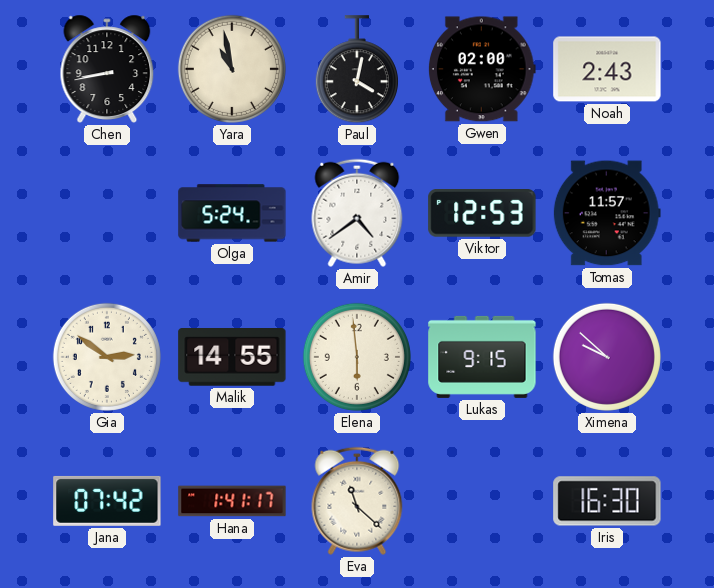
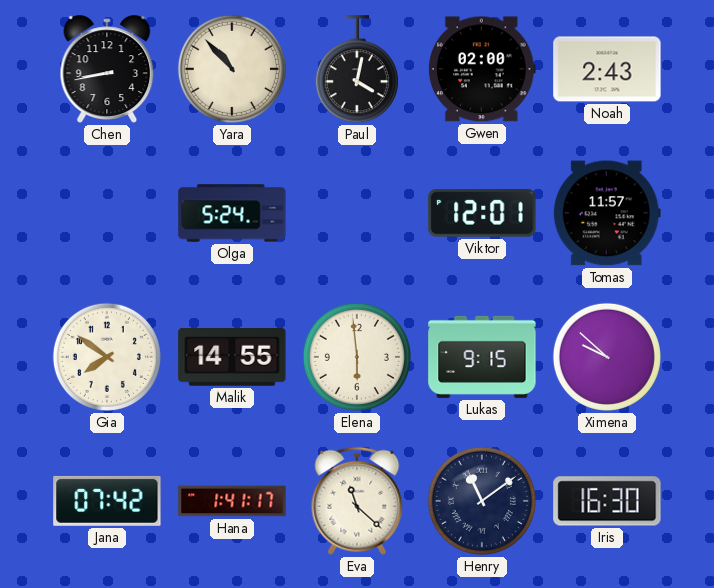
Yara: 10:58 -> 10:53
Amir: 4:39 -> none
Viktor: 12:53 -> 12:01
Gia: 2:51 -> 7:51
Henry: none -> 11:09
